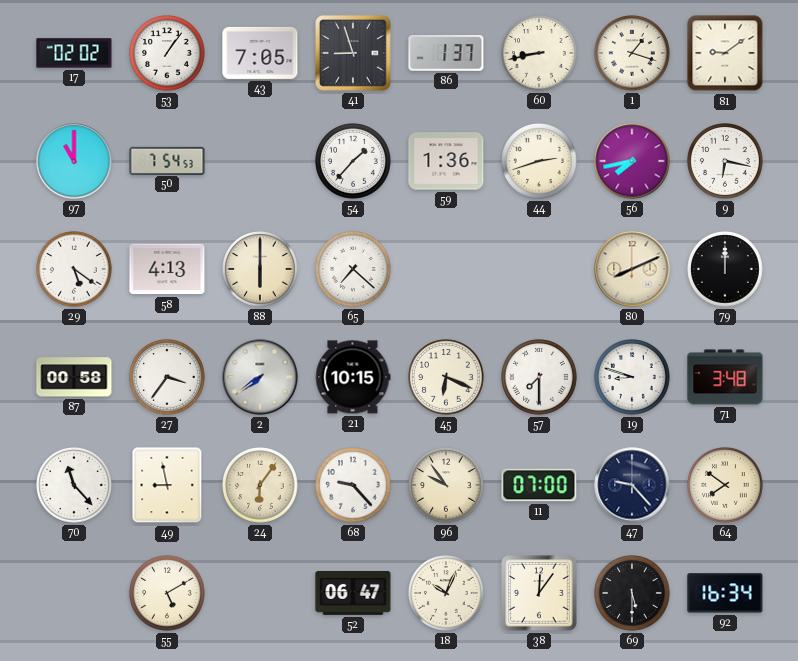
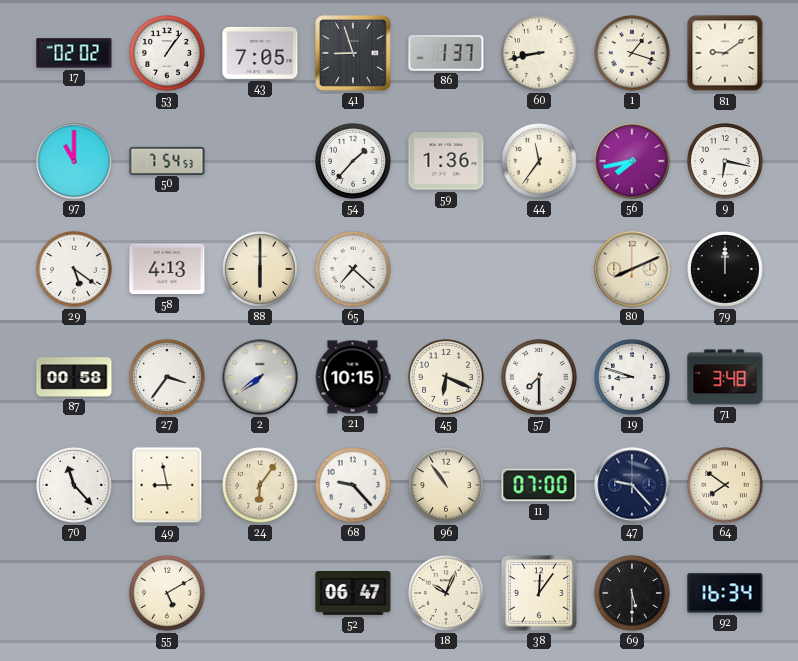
44: 2:42 -> 11:36
96: 9:54 -> 10:54
